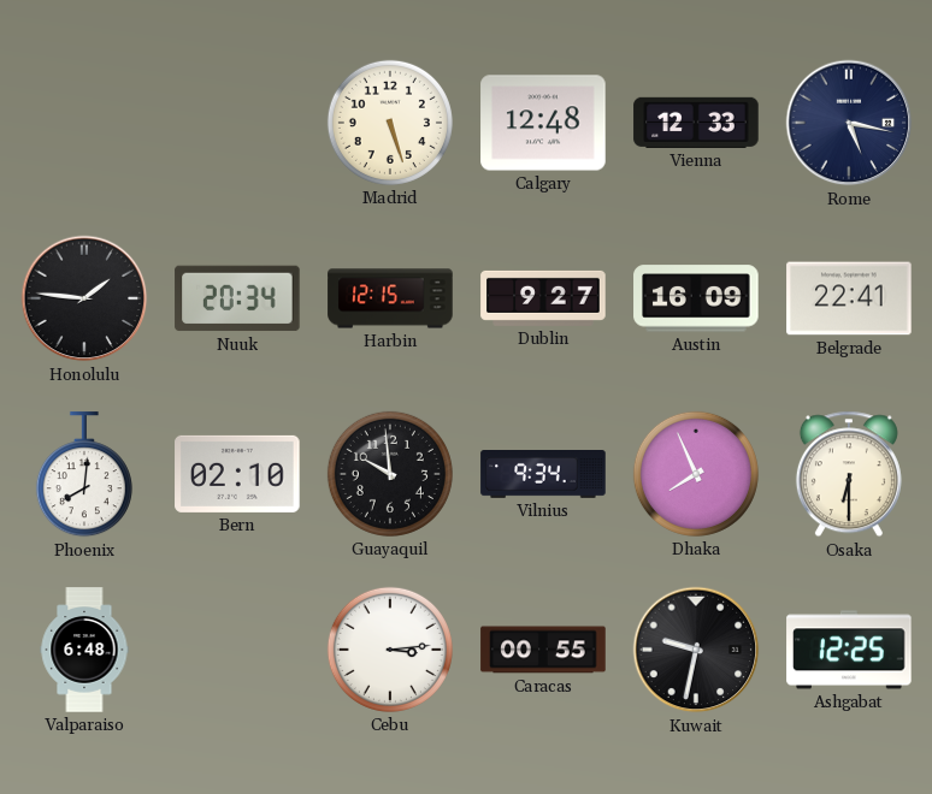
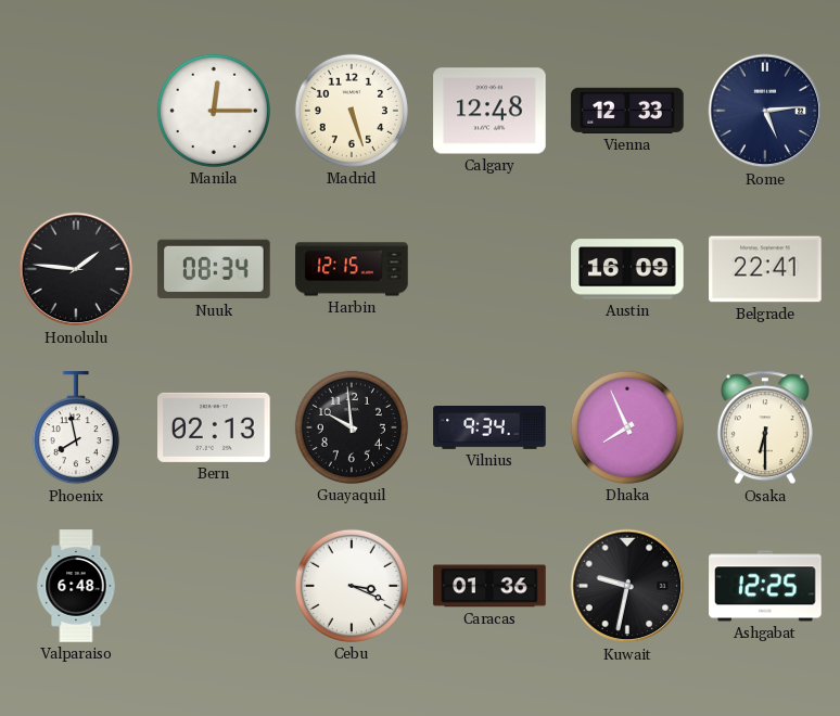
Manila: none -> 12:15
Rome: 5:17 -> 5:14
Nuuk: 20:34 -> 08:34
Dublin: 9:27 -> none
Phoenix: 8:01 -> 7:58
Bern: 02:10 -> 02:13
Cebu: 3:14 -> 3:19
Caracas: 00:55 -> 01:36
